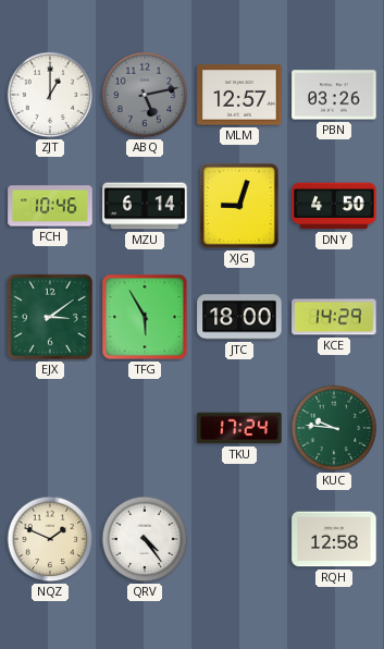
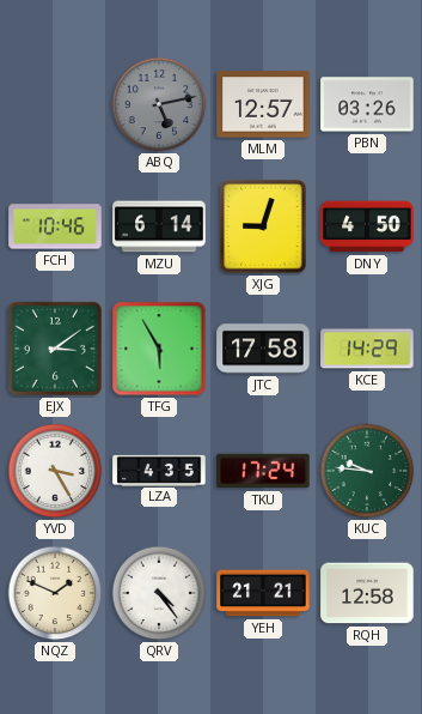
ZJT: 1:00 -> none
JTC: 18:00 -> 17:58
YVD: none -> 3:25
LZA: none -> 4:35
YEH: none -> 21:21
